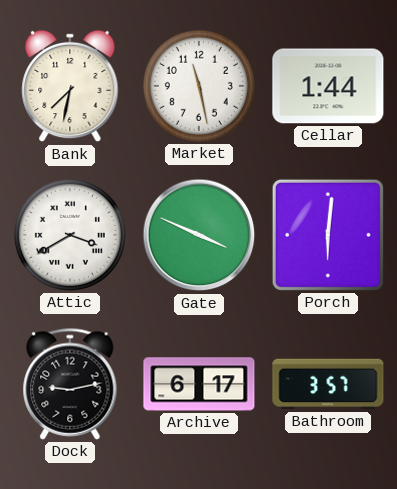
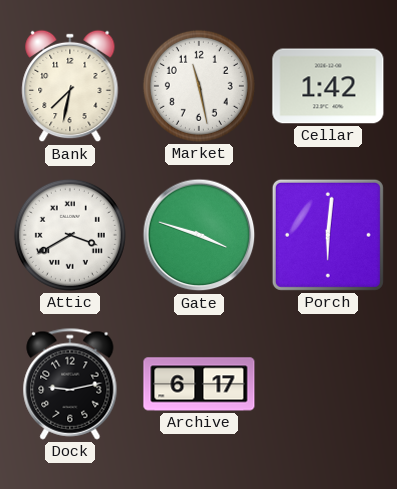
Cellar: 1:44 -> 1:42
Gate: 3:49 -> 3:48
Bathroom: 3:57 -> none
